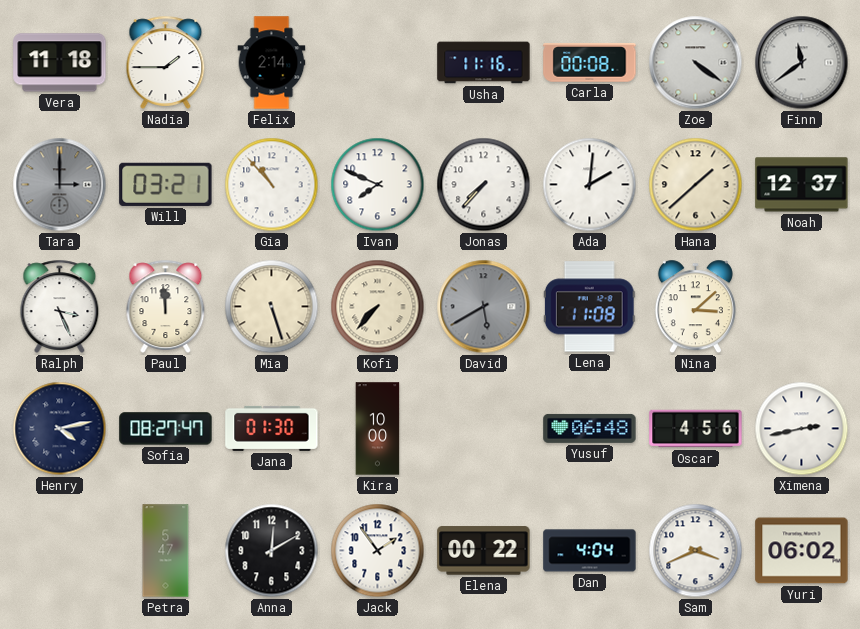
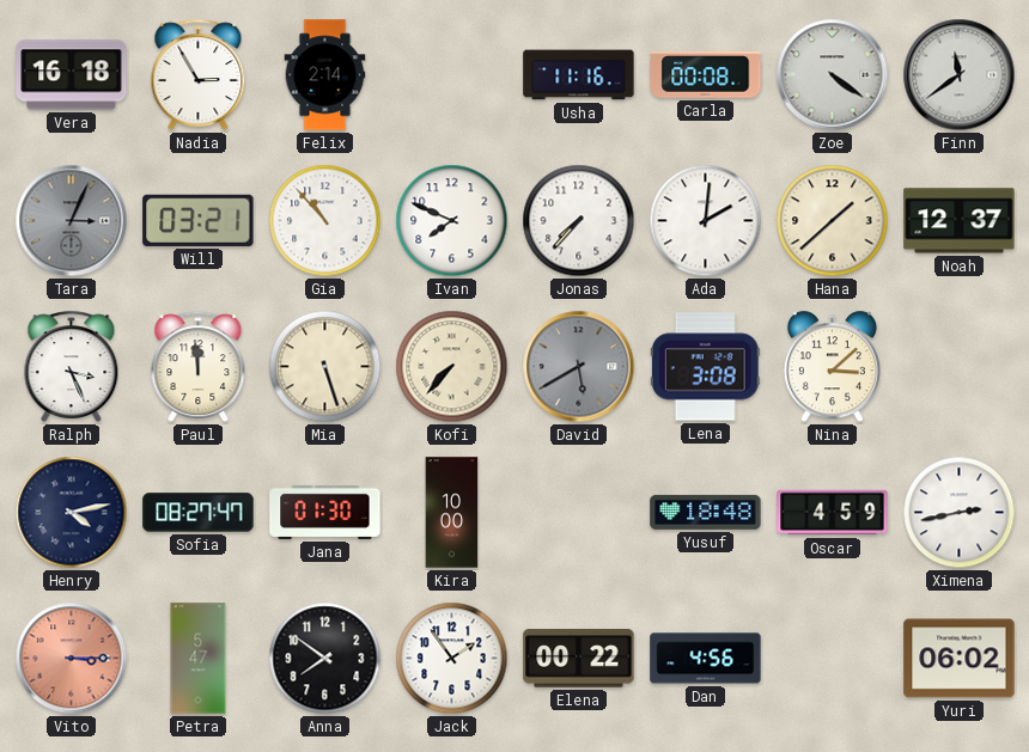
Vera: 11:18 -> 16:18
Nadia: 1:45 -> 2:55
Tara: 3:00 -> 3:04
Lena: 11:08 -> 3:08
Yusuf: 06:48 -> 18:48
Oscar: 4:56 -> 4:59
Vito: none -> 3:15
Anna: 12:10 -> 7:51
Dan: 4:04 -> 4:56
Sam: 3:41 -> none
